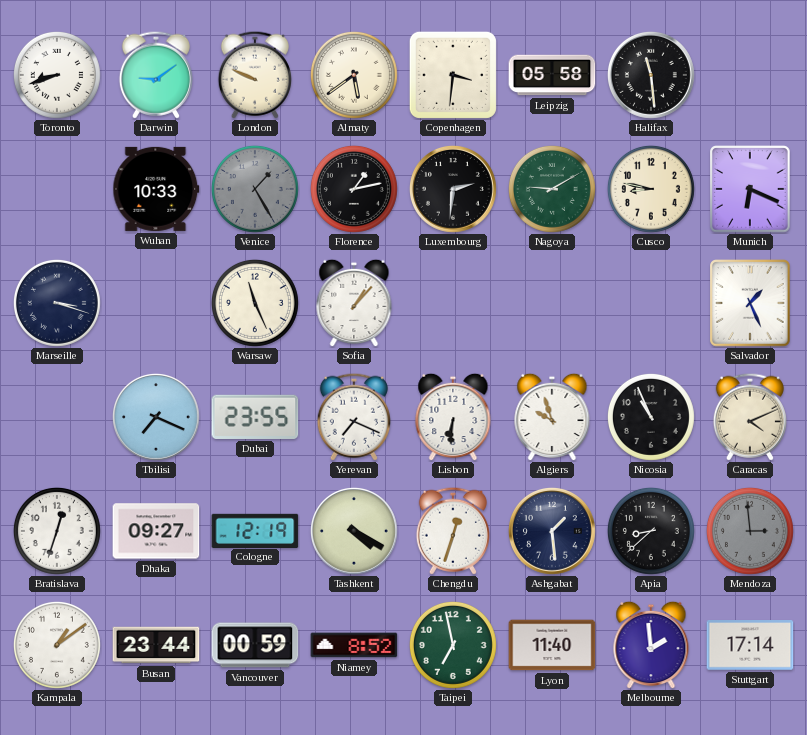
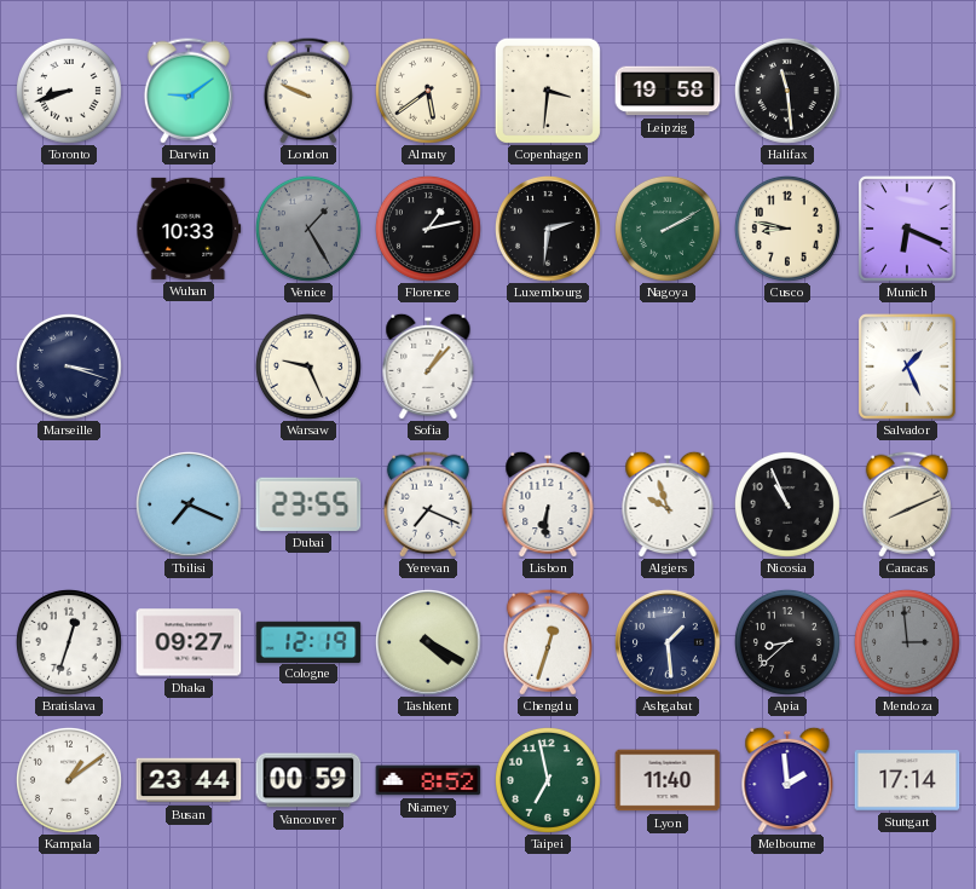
Leipzig: 05:58 -> 19:58
Nagoya: 9:10 -> 2:10
Warsaw: 11:26 -> 9:26
Caracas: 4:11 -> 8:11
